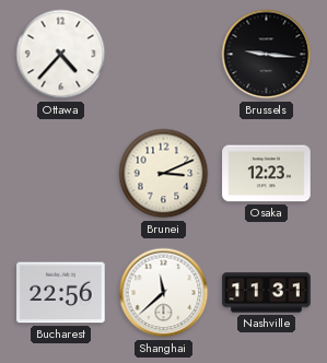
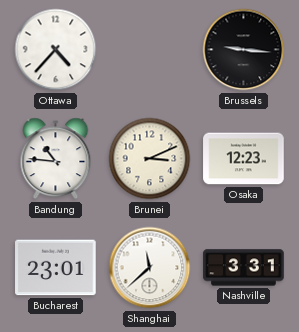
Bandung: none -> 10:46
Bucharest: 22:56 -> 23:01
Nashville: 11:31 -> 3:31
